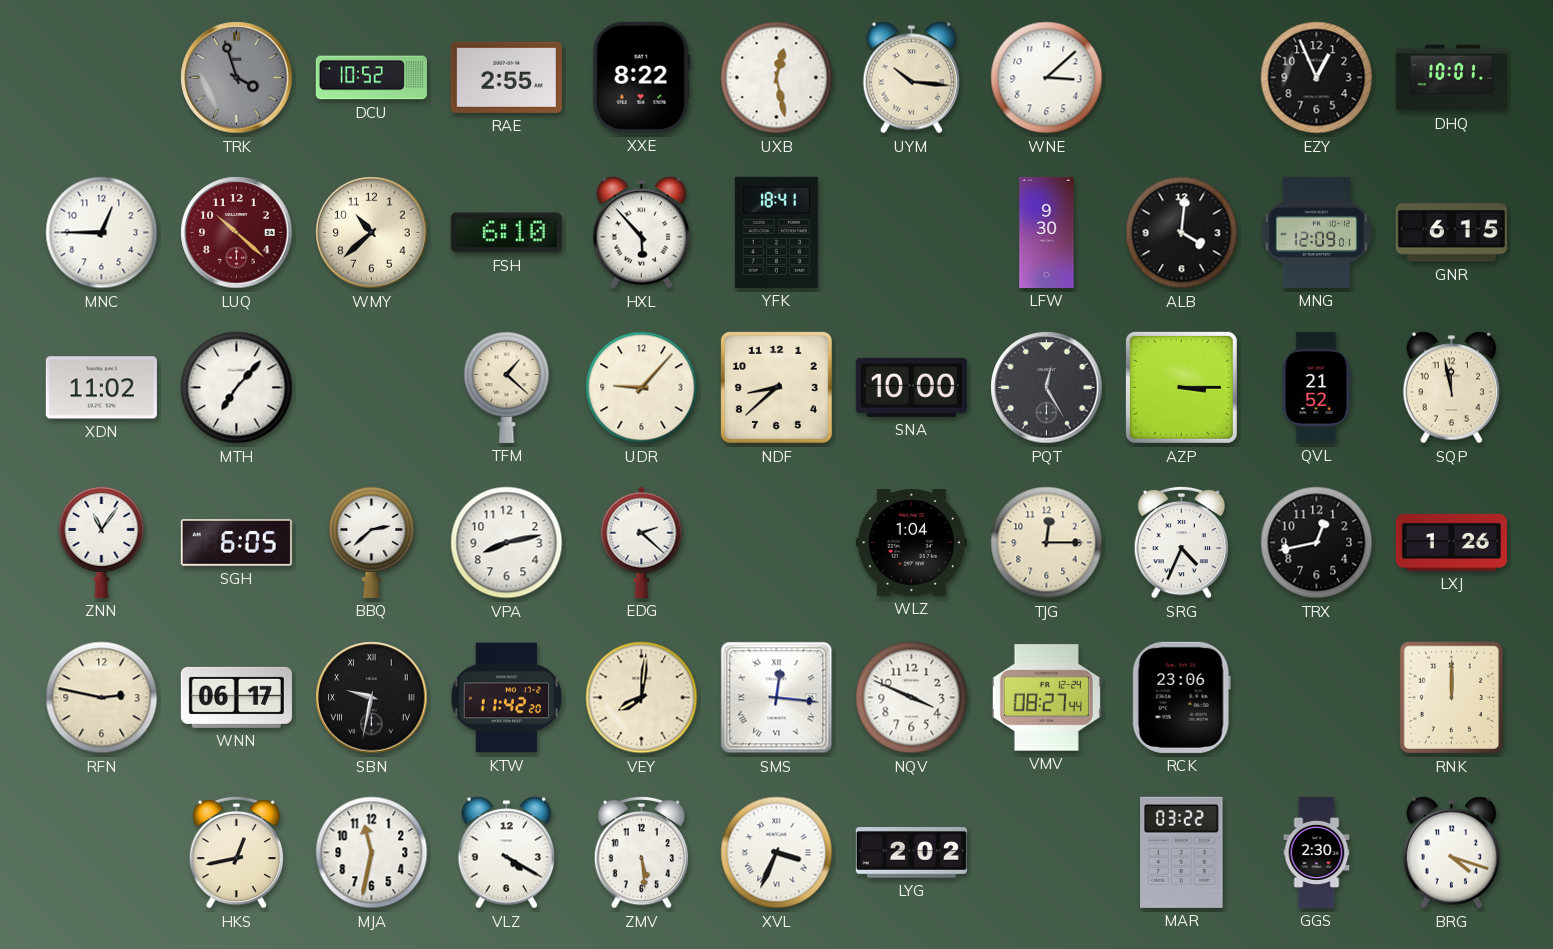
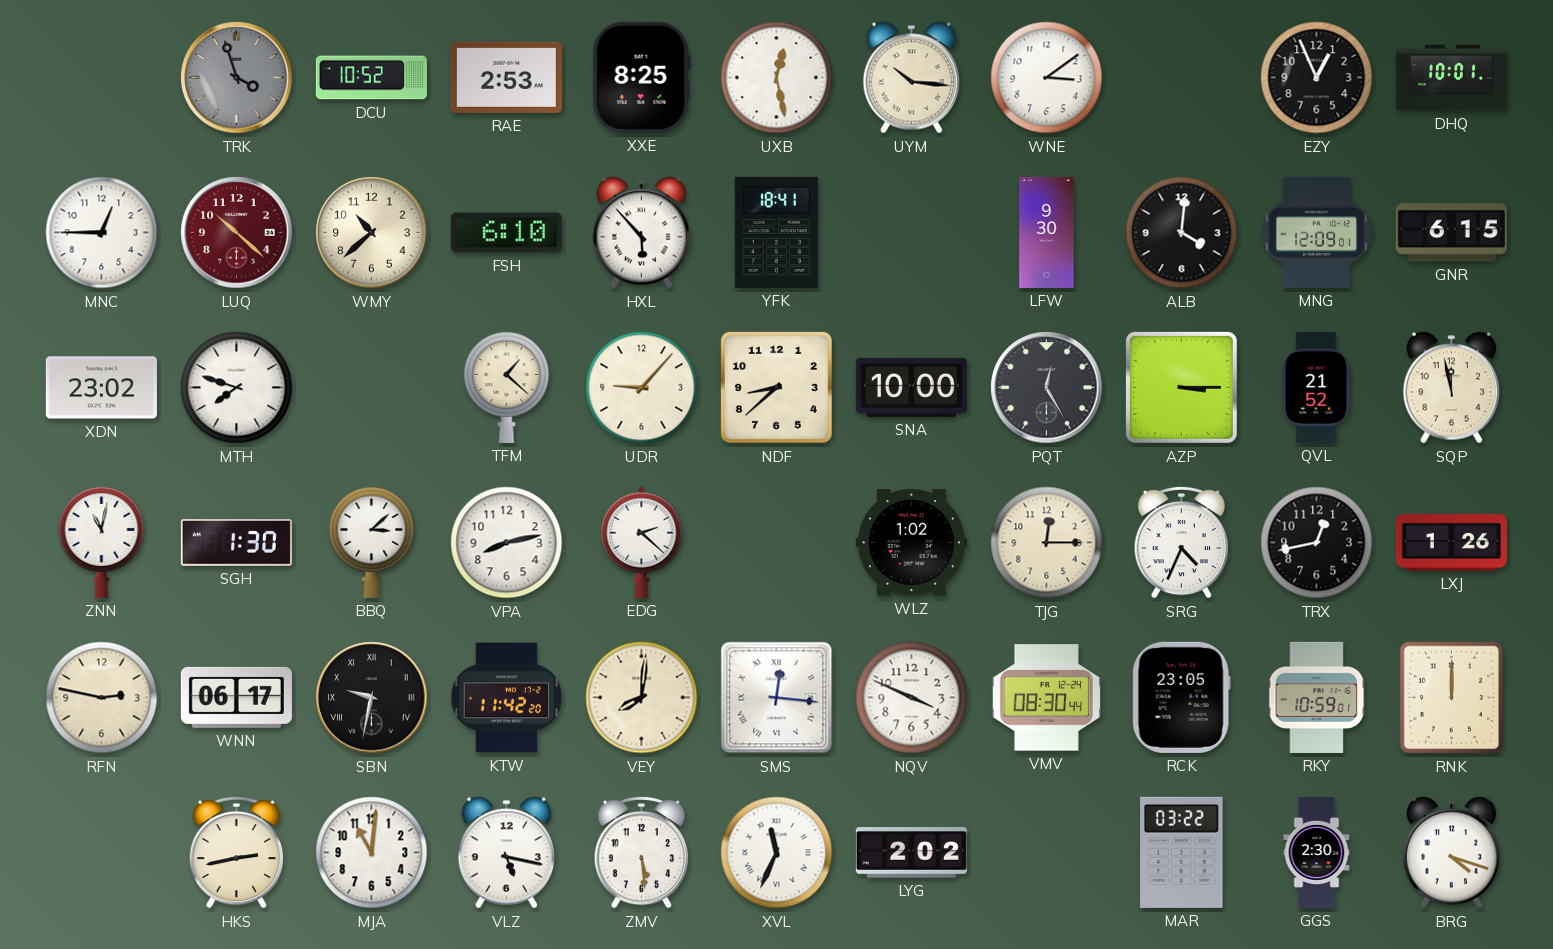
RAE: 2:55 -> 2:53
XXE: 8:22 -> 8:25
WNE: 3:08 -> 3:09
XDN: 11:02 -> 23:02
MTH: 7:07 -> 7:48
ZNN: 11:06 -> 11:02
SGH: 6:05 -> 1:30
BBQ: 2:38 -> 3:08
WLZ: 1:04 -> 1:02
VMV: 08:27 -> 08:30
RCK: 23:06 -> 23:05
RKY: none -> 10:59
HKS: 12:43 -> 2:43
MJA: 11:32 -> 11:01
VLZ: 4:20 -> 5:17
XVL: 3:34 -> 11:34
